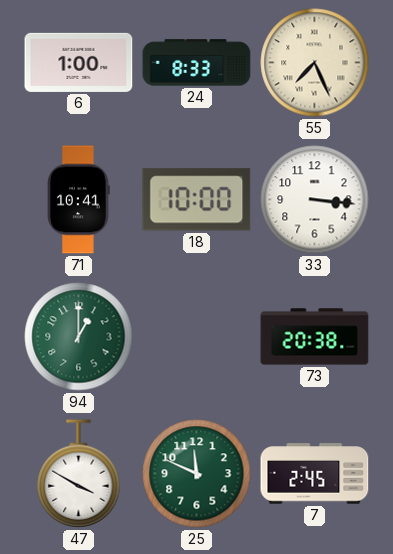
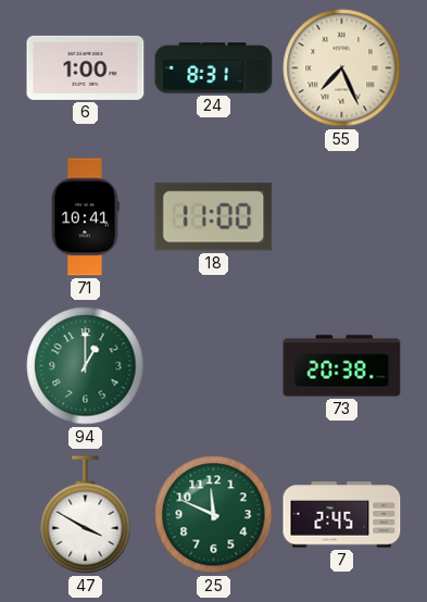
24: 8:33 -> 8:31
18: 10:00 -> 11:00
33: 3:16 -> none
